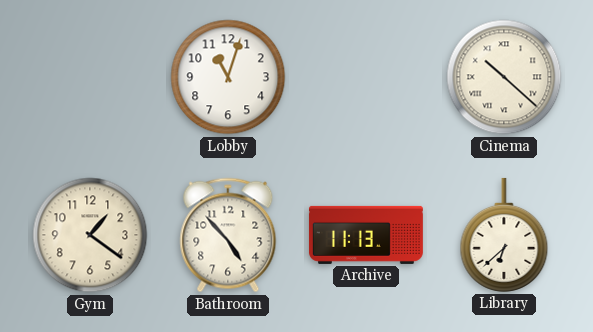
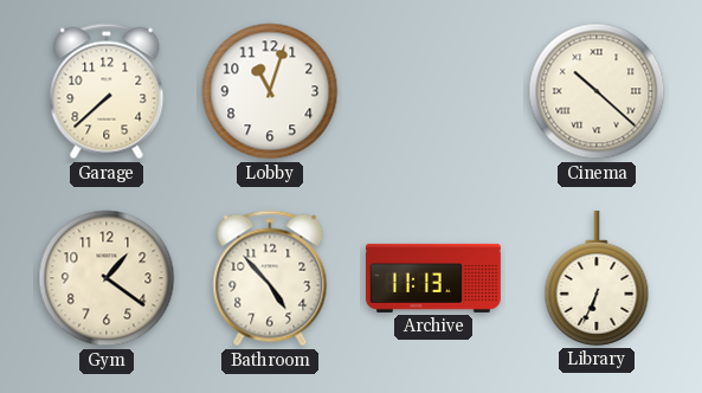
Garage: none -> 7:38
Library: 6:38 -> 6:34
